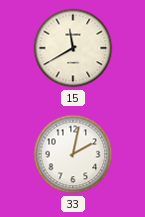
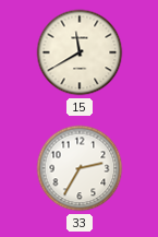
33: 2:02 -> 2:35
